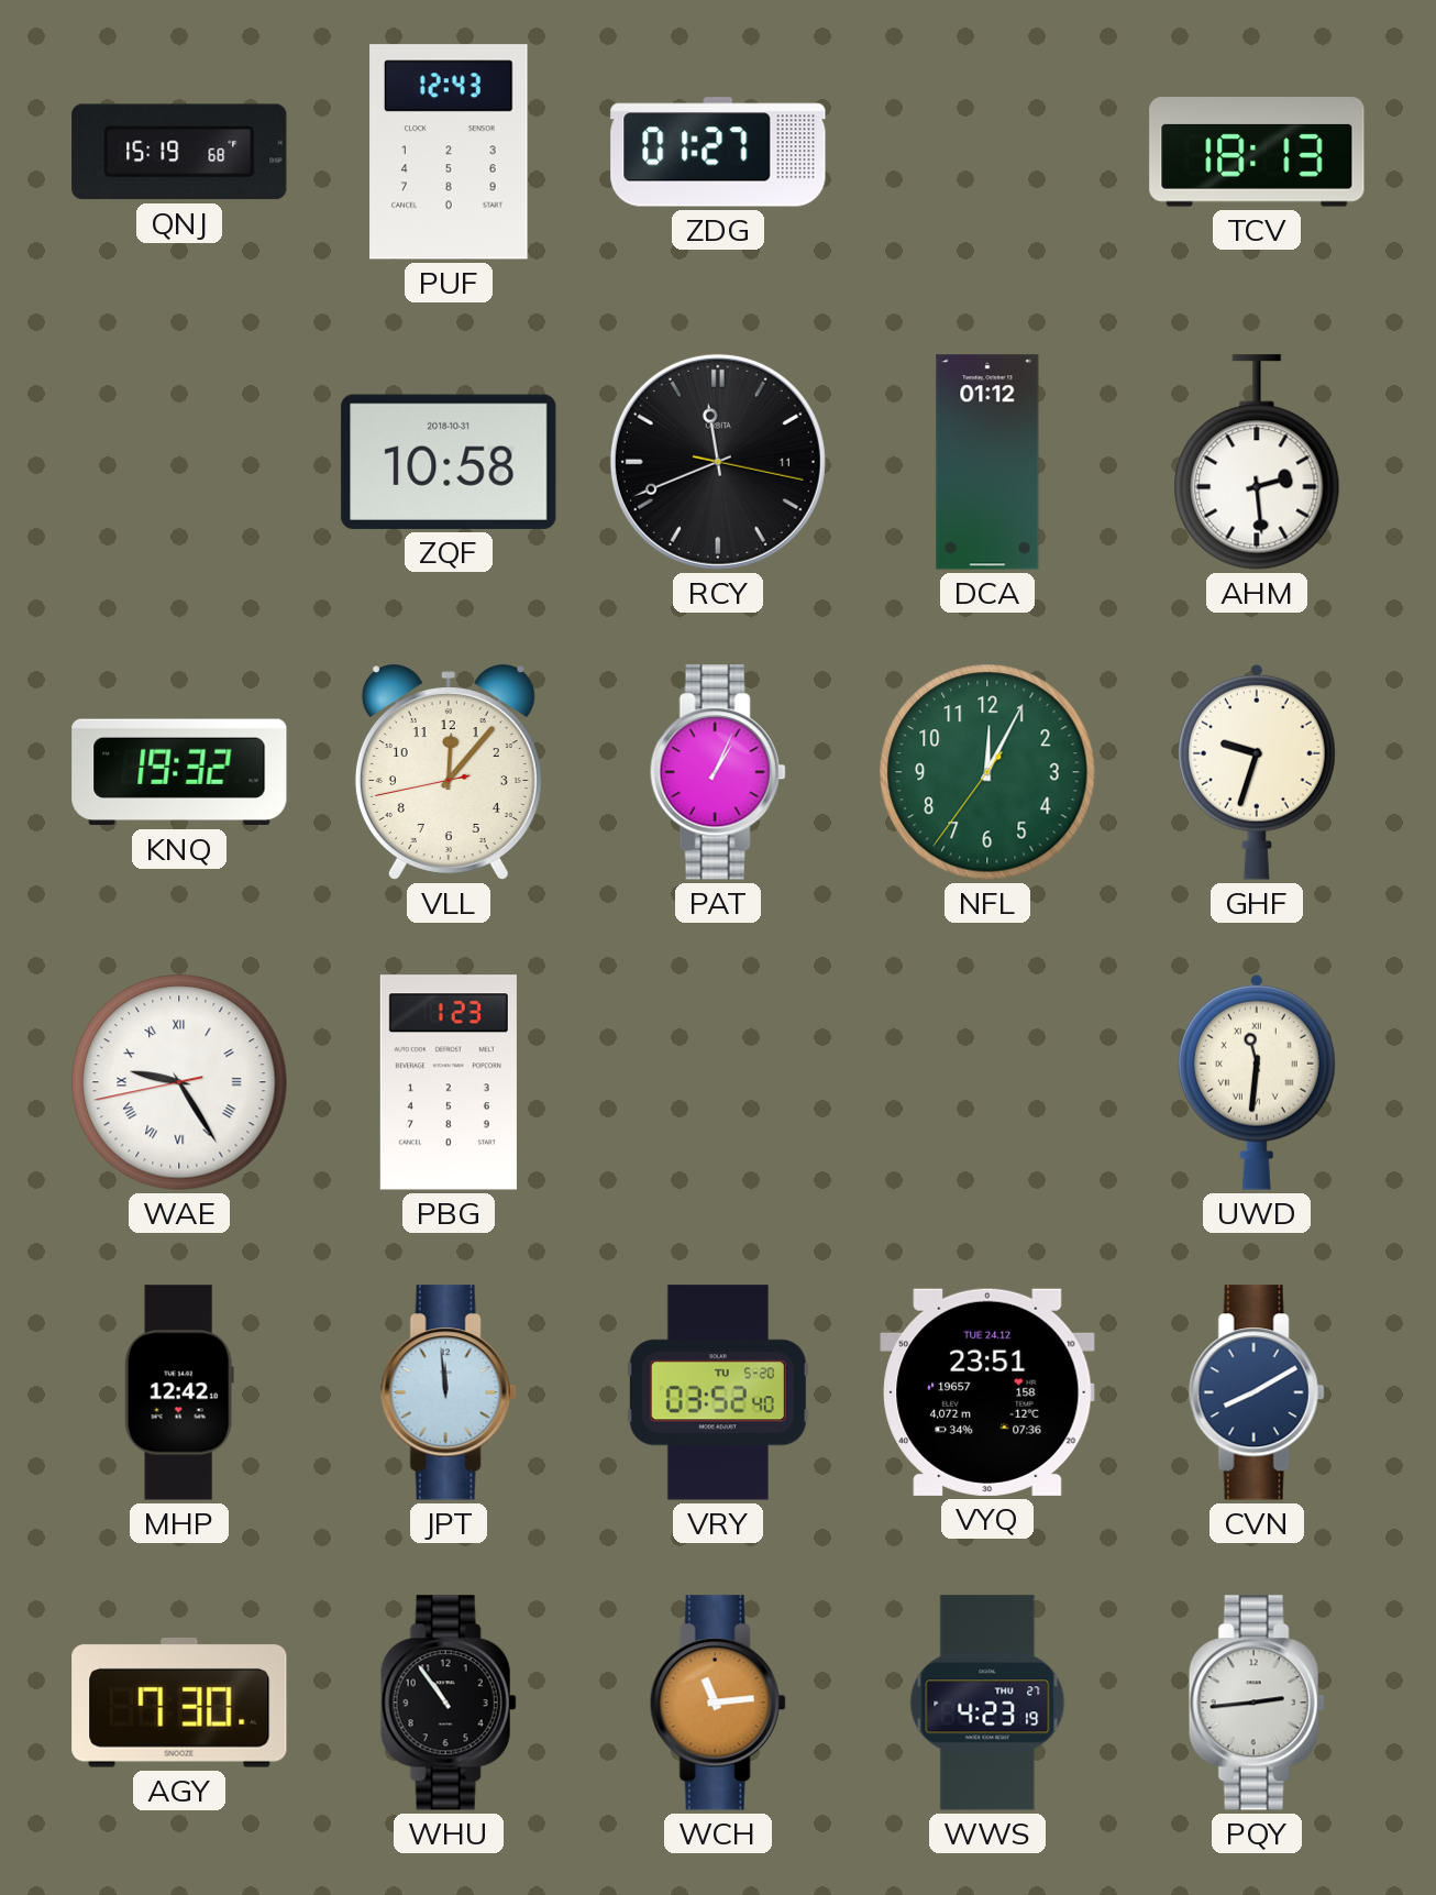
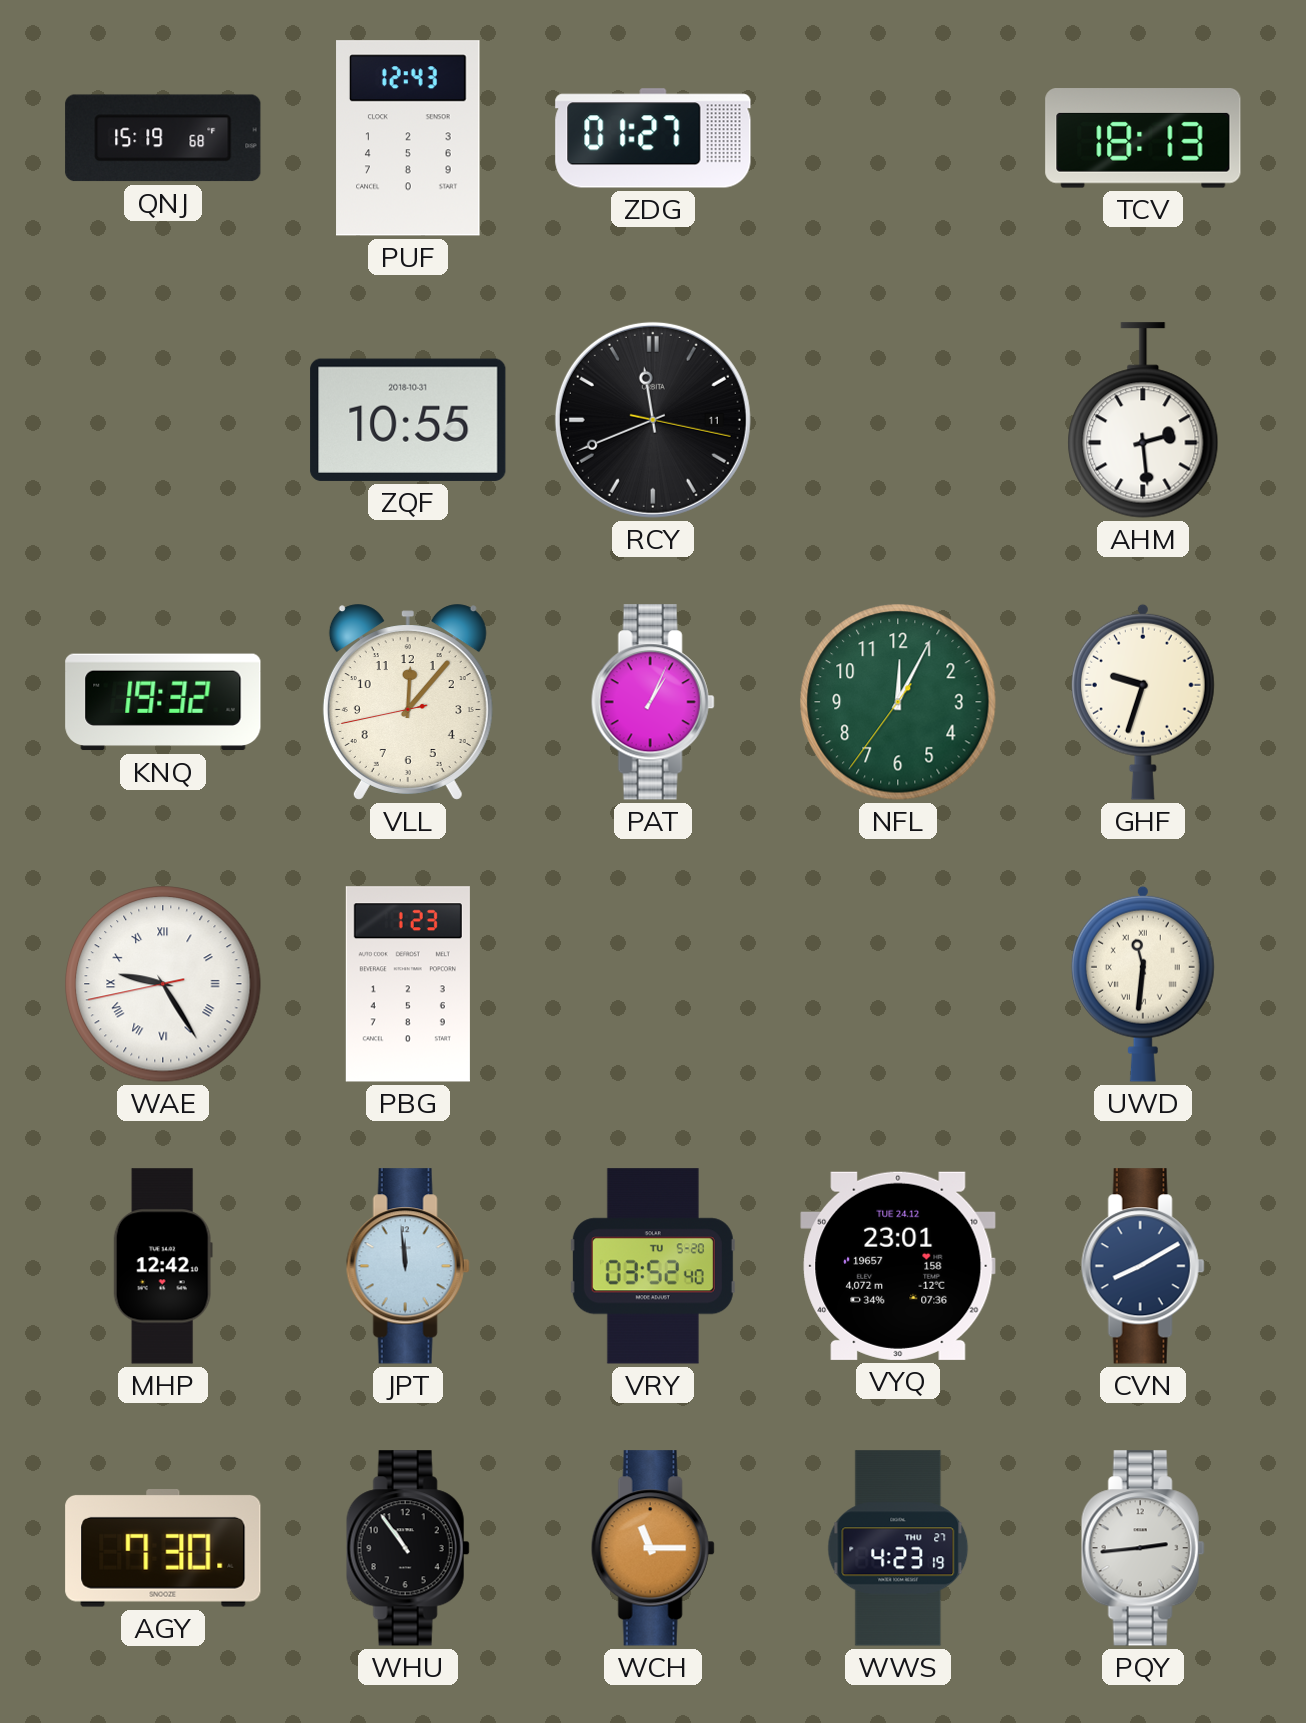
ZQF: 10:58 -> 10:55
DCA: 01:12 -> none
VYQ: 23:51 -> 23:01
WCH: 11:14 -> 11:15
